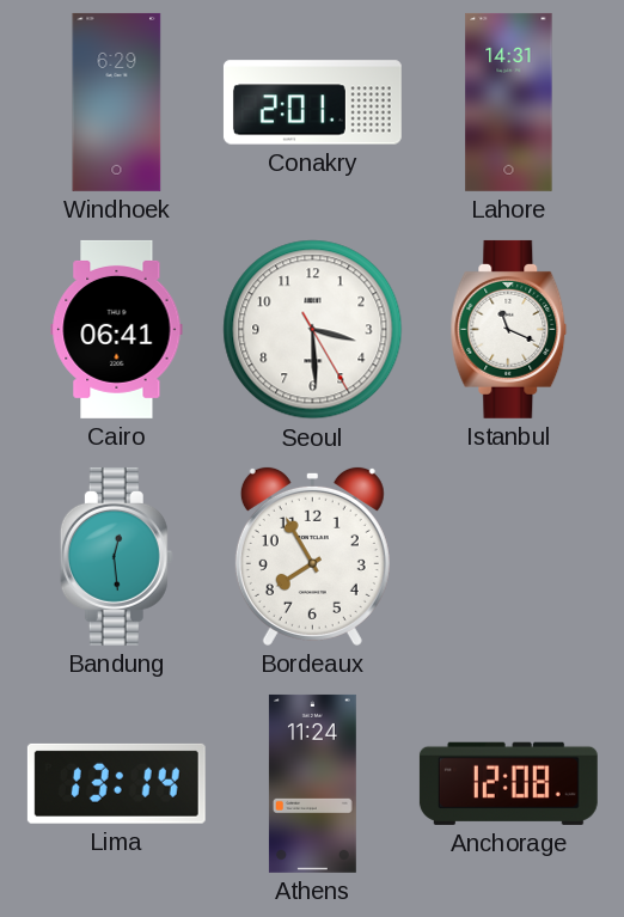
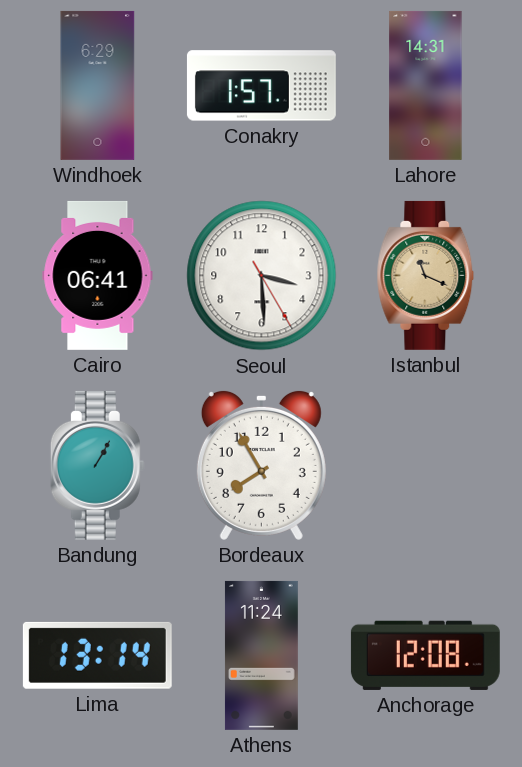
Conakry: 2:01 -> 1:57
Istanbul dial: white -> champagne
Bandung: 12:29 -> 1:05
